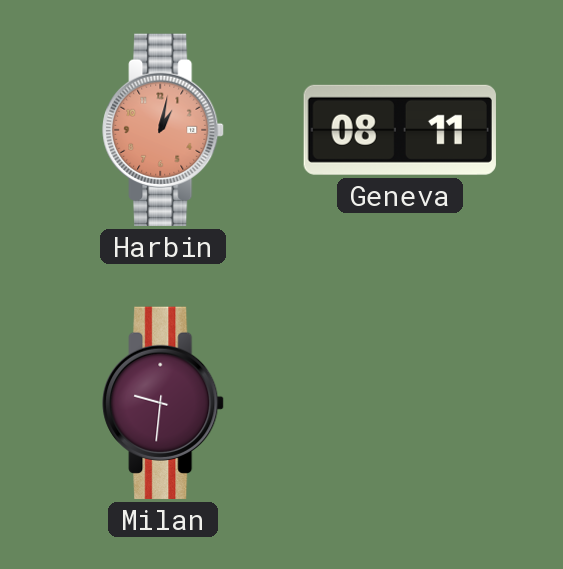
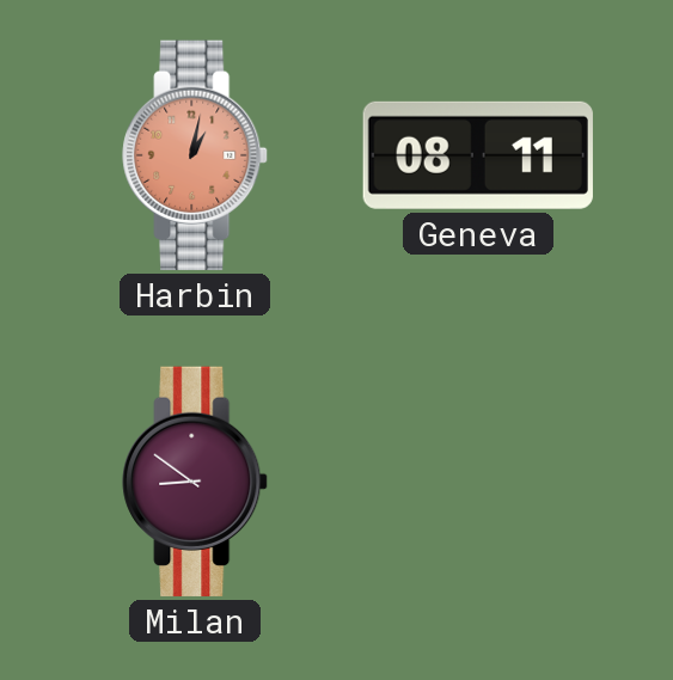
Milan: 9:31 -> 8:51
